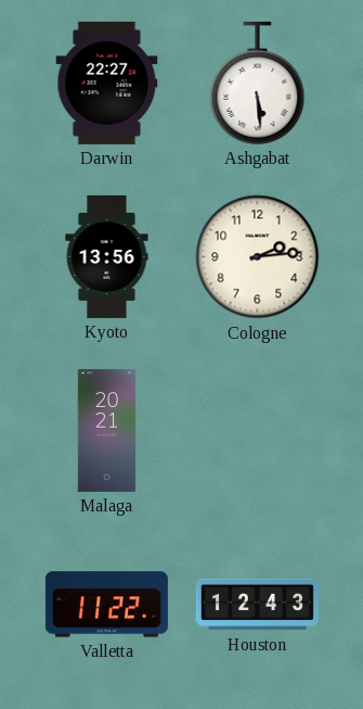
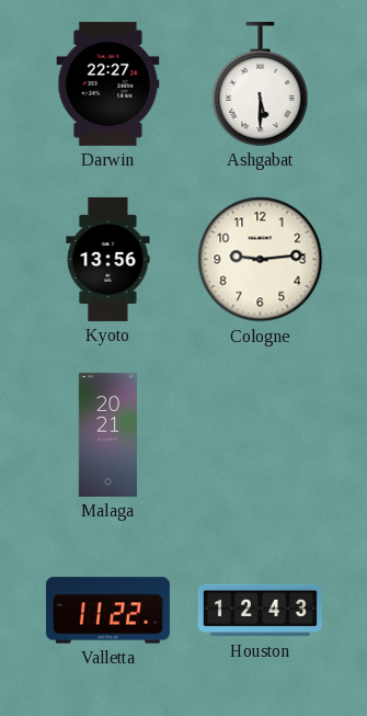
Ashgabat: 5:29 -> 5:30
Cologne: 2:14 -> 9:14
